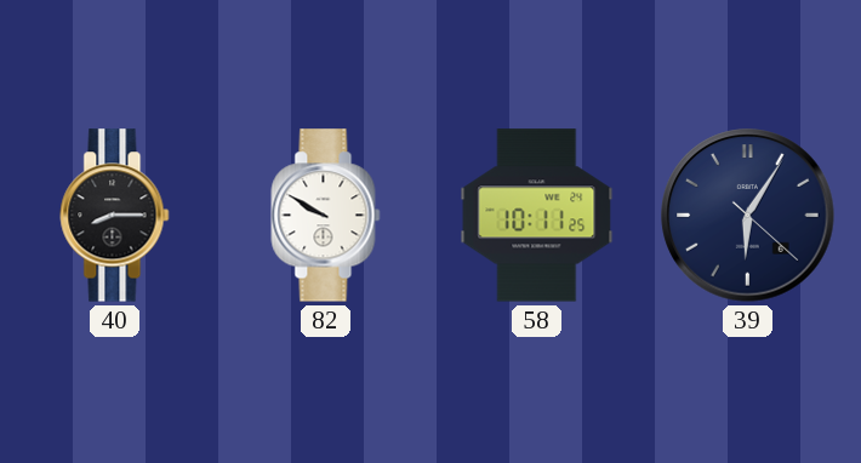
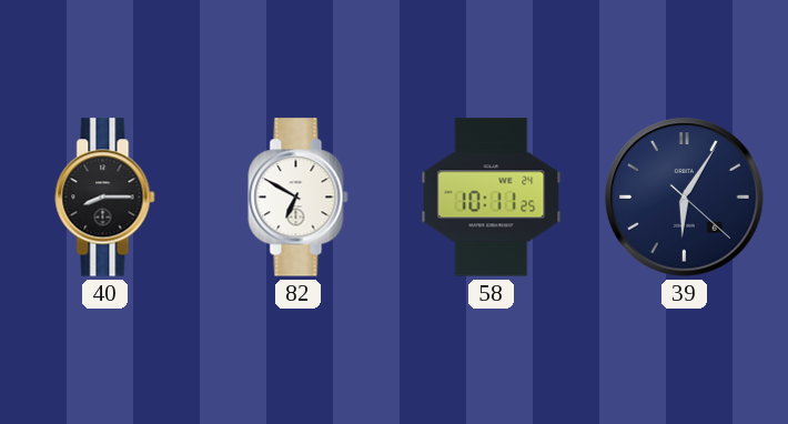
82: 9:50 -> 6:50
